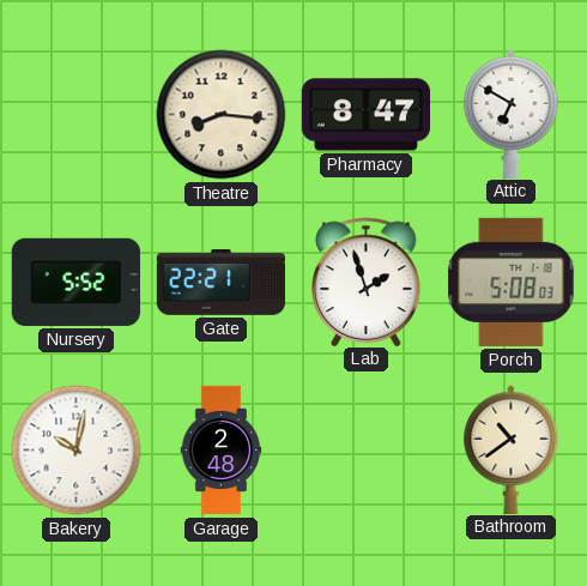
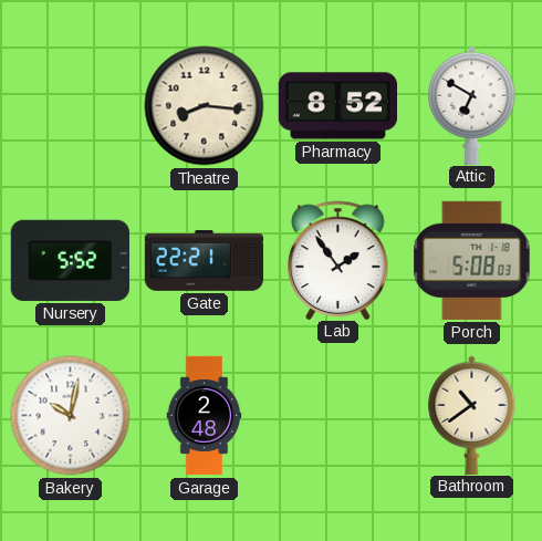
Pharmacy: 8:47 -> 8:52
Lab: 1:57 -> 1:54
